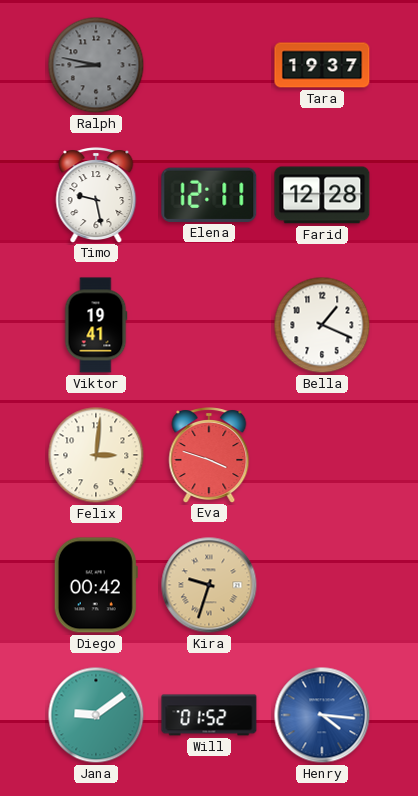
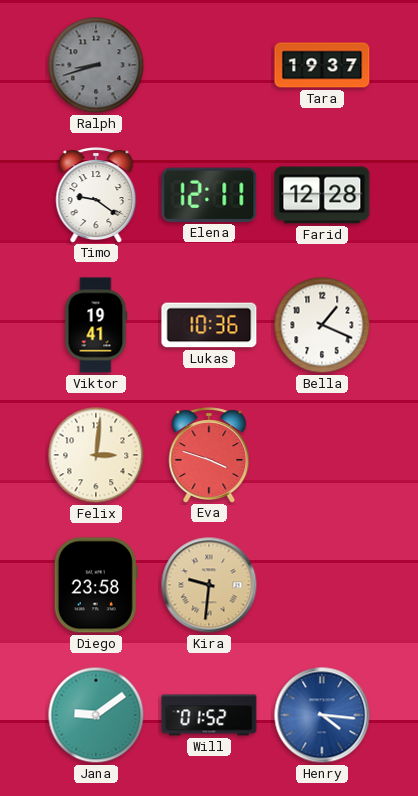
Ralph: 8:47 -> 8:42
Timo: 9:28 -> 9:21
Lukas: none -> 10:36
Diego: 00:42 -> 23:58
Kira: 9:33 -> 9:31
